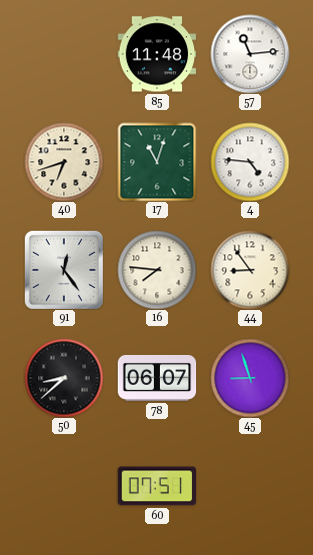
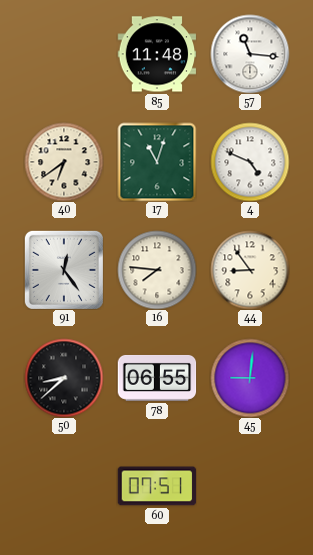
57: 11:14 -> 11:16
40: 6:42 -> 6:39
4: 4:46 -> 4:49
78: 06:07 -> 06:55
45: 8:57 -> 9:01
